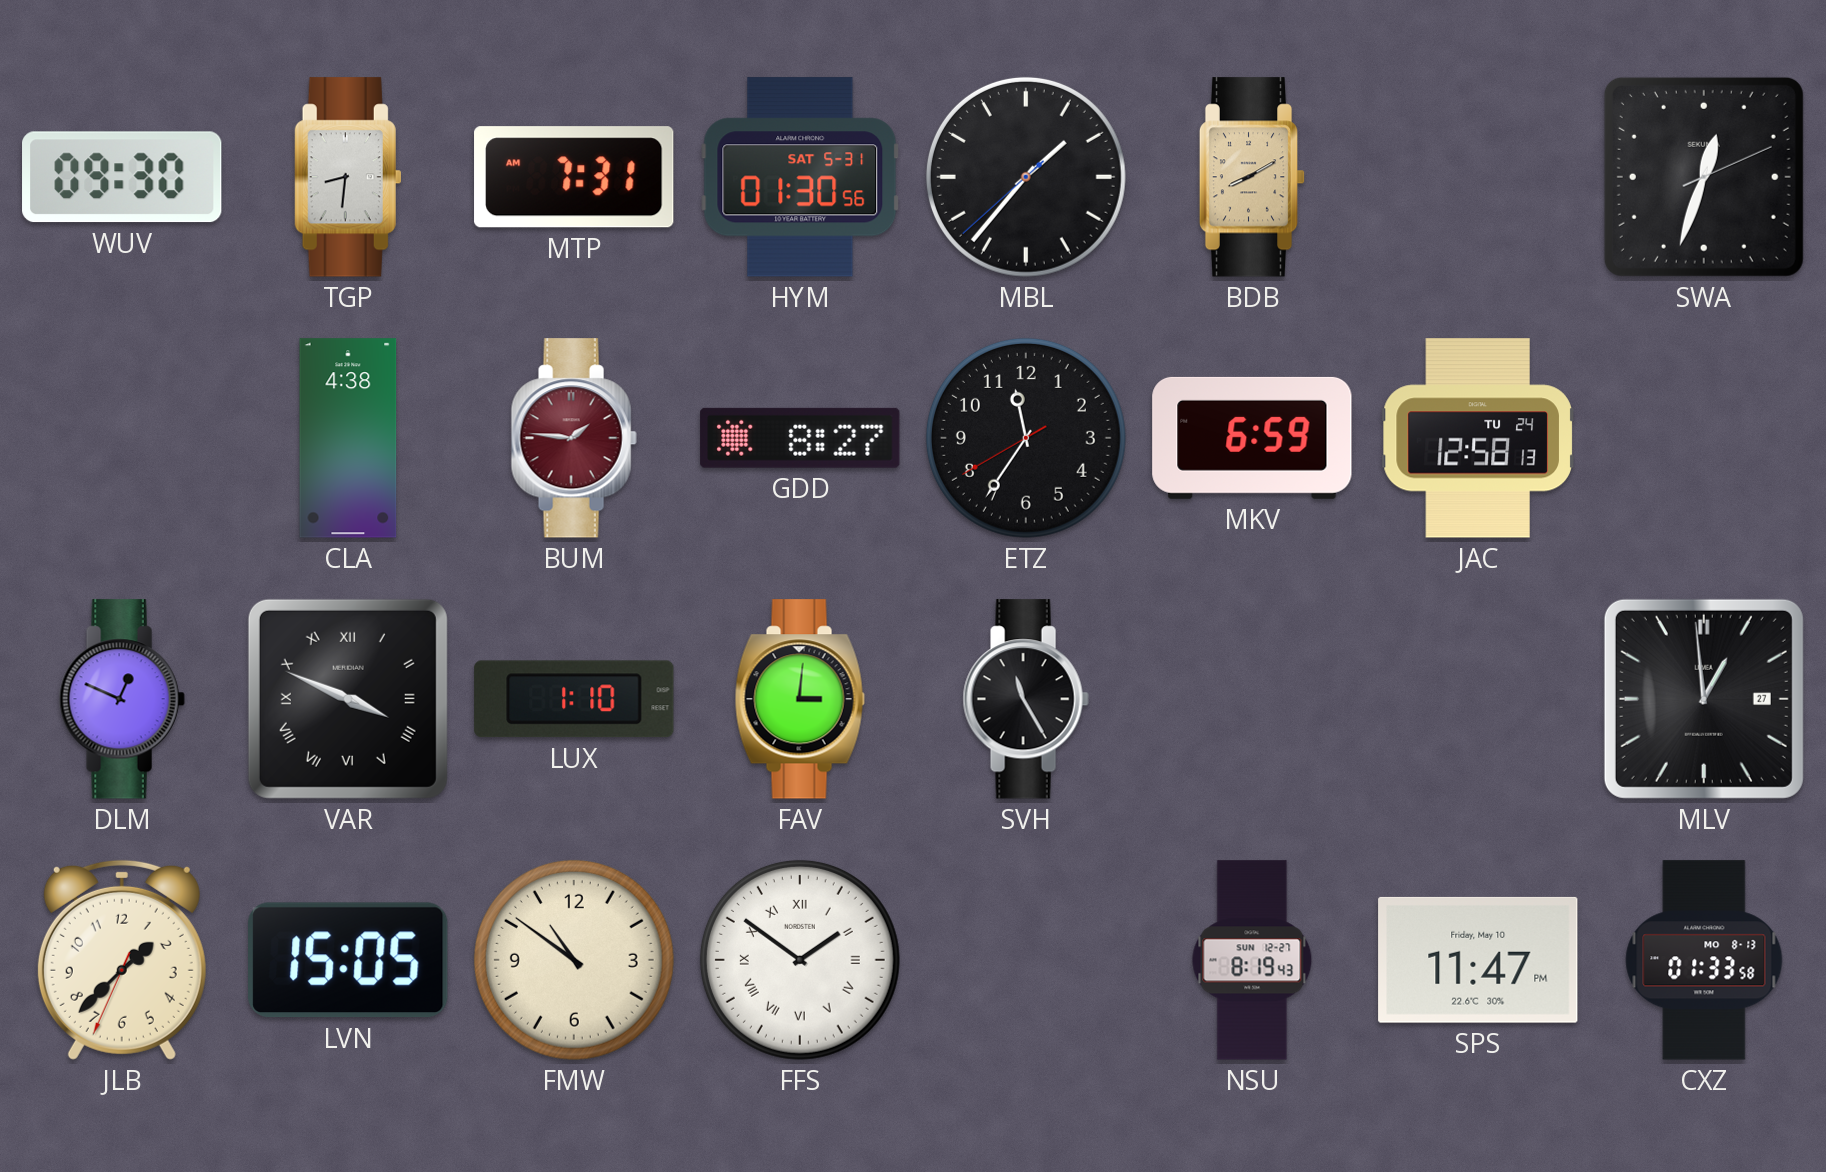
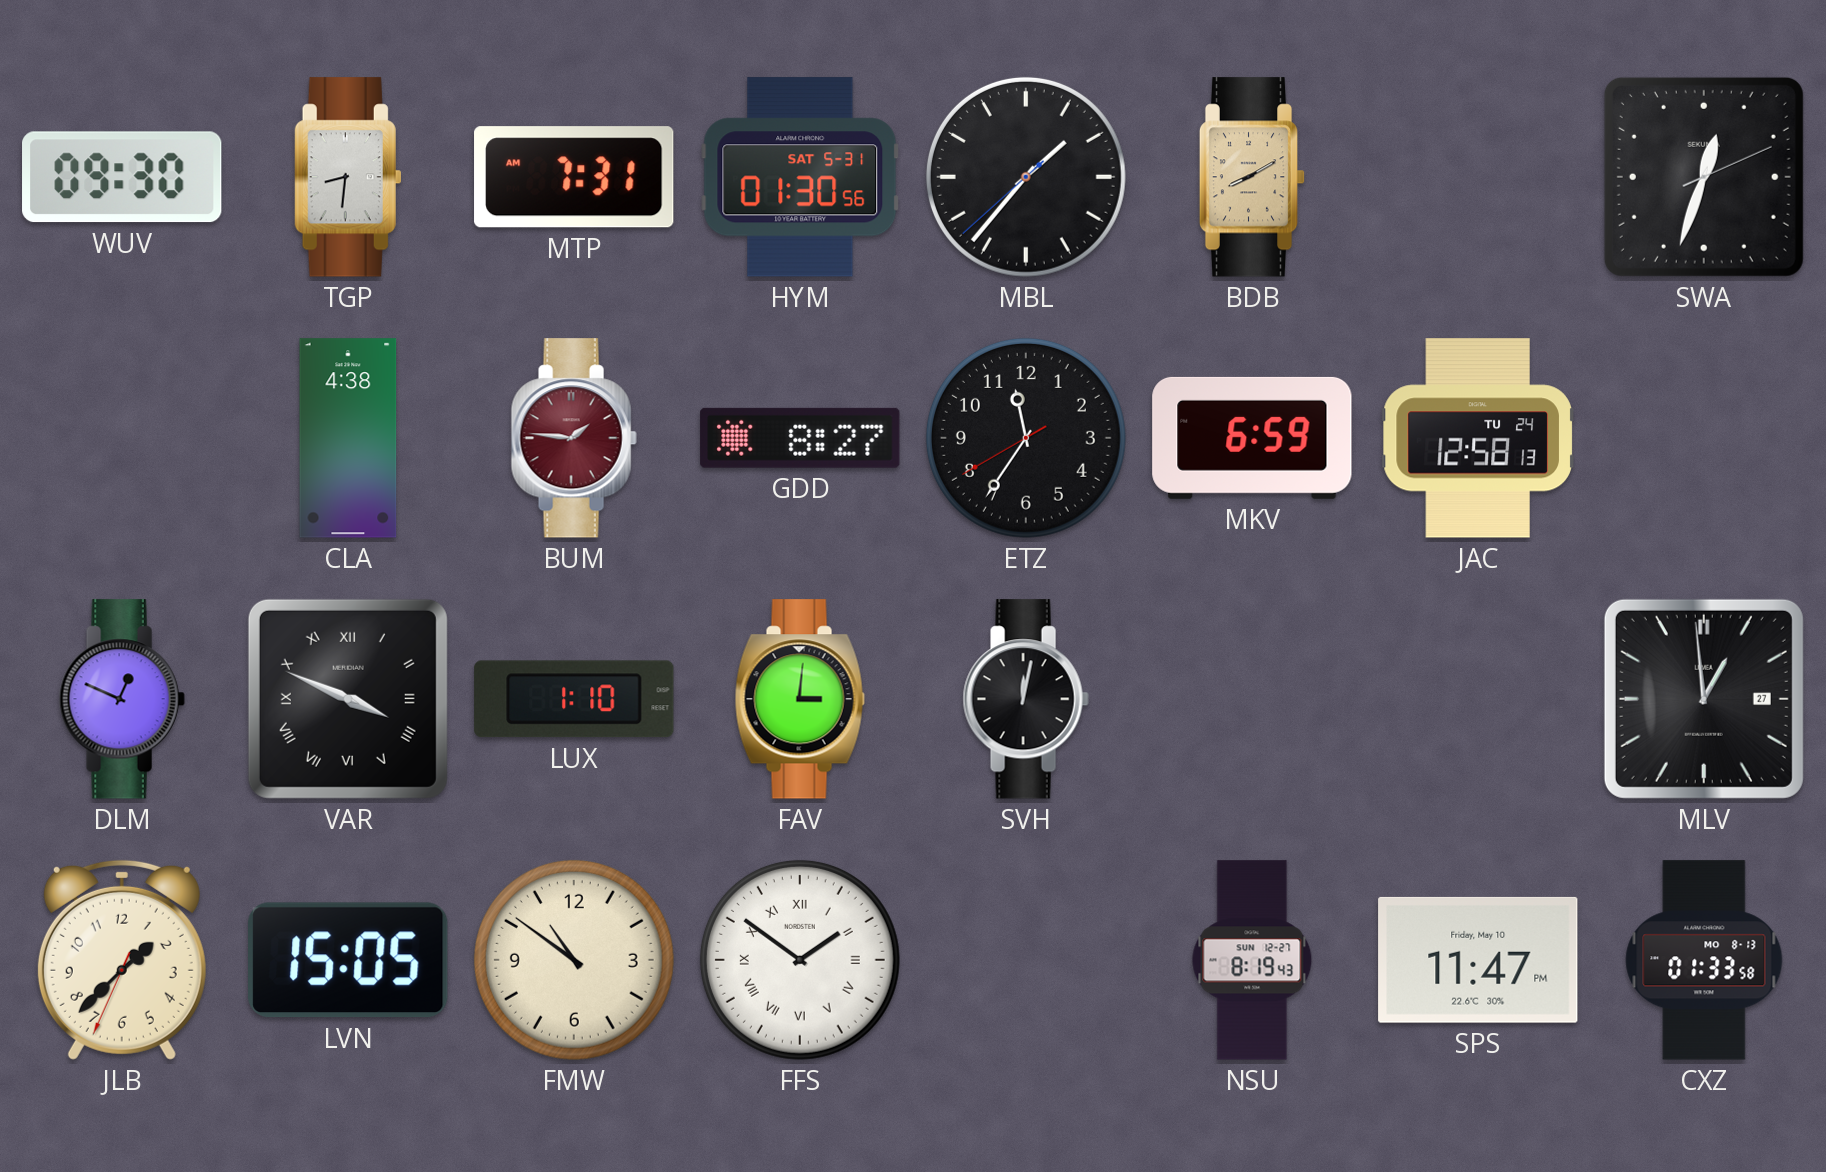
SVH: 11:25 -> 12:02
